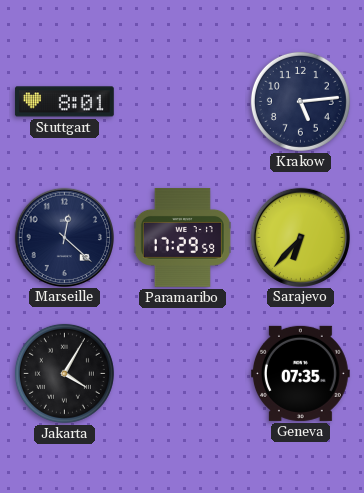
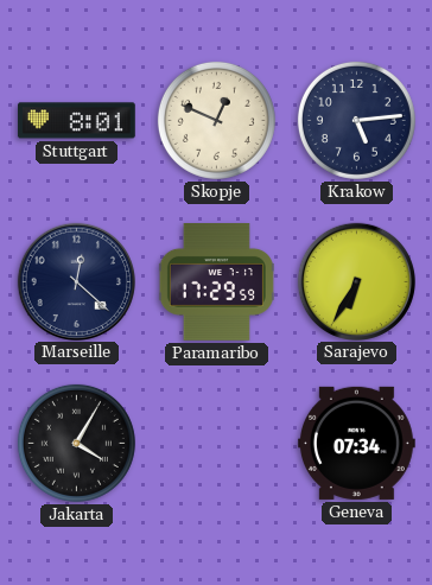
Skopje: none -> 12:49
Sarajevo: 6:37 -> 6:35
Geneva: 07:35 -> 07:34
